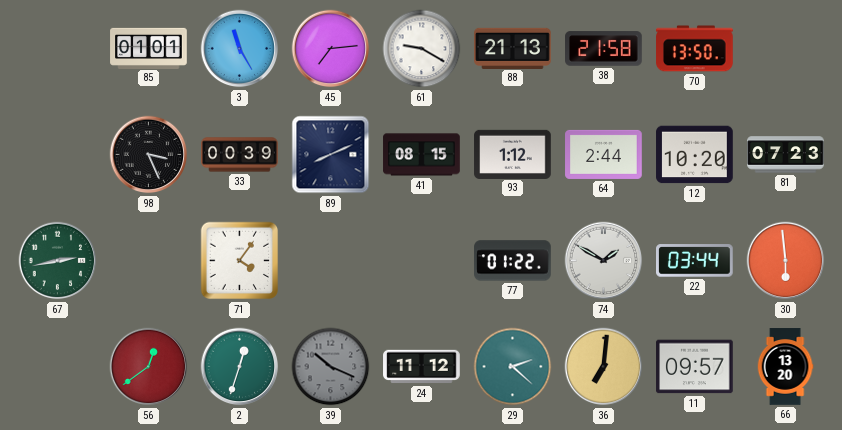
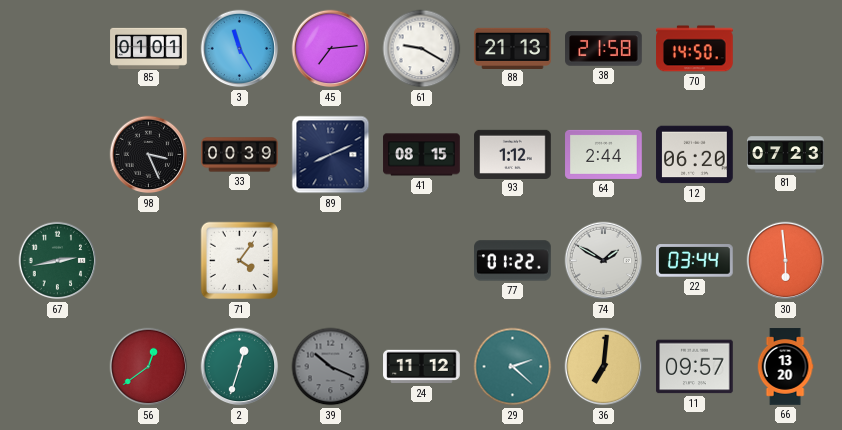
70: 13:50 -> 14:50
12: 10:20 -> 06:20
